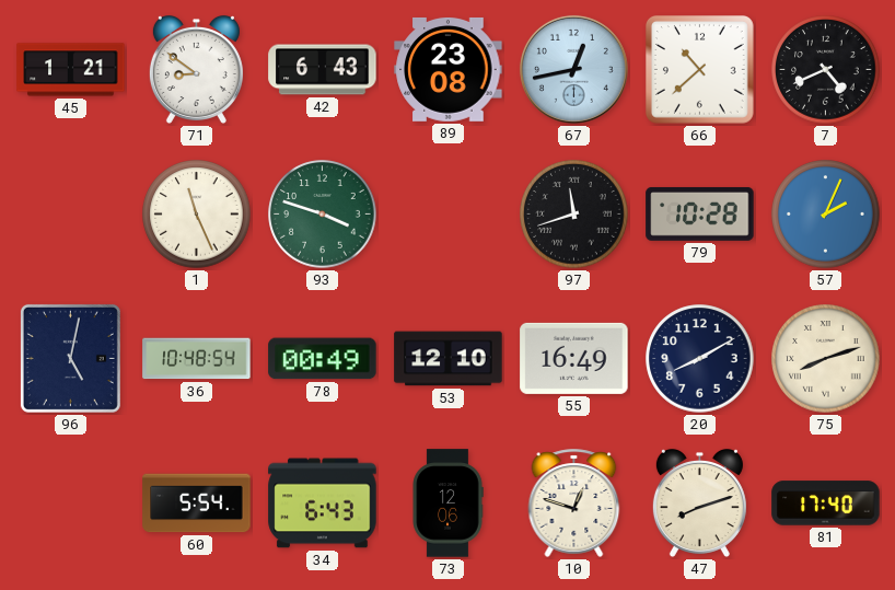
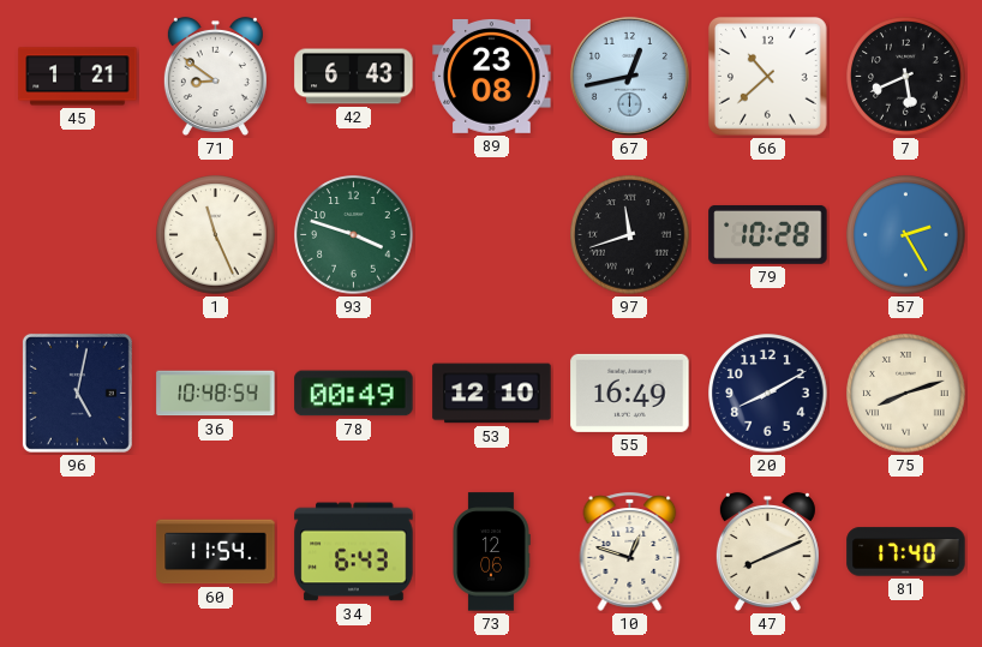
7: 4:41 -> 5:41
57: 2:04 -> 2:25
60: 5:54 -> 11:54
47: 8:12 -> 8:11
